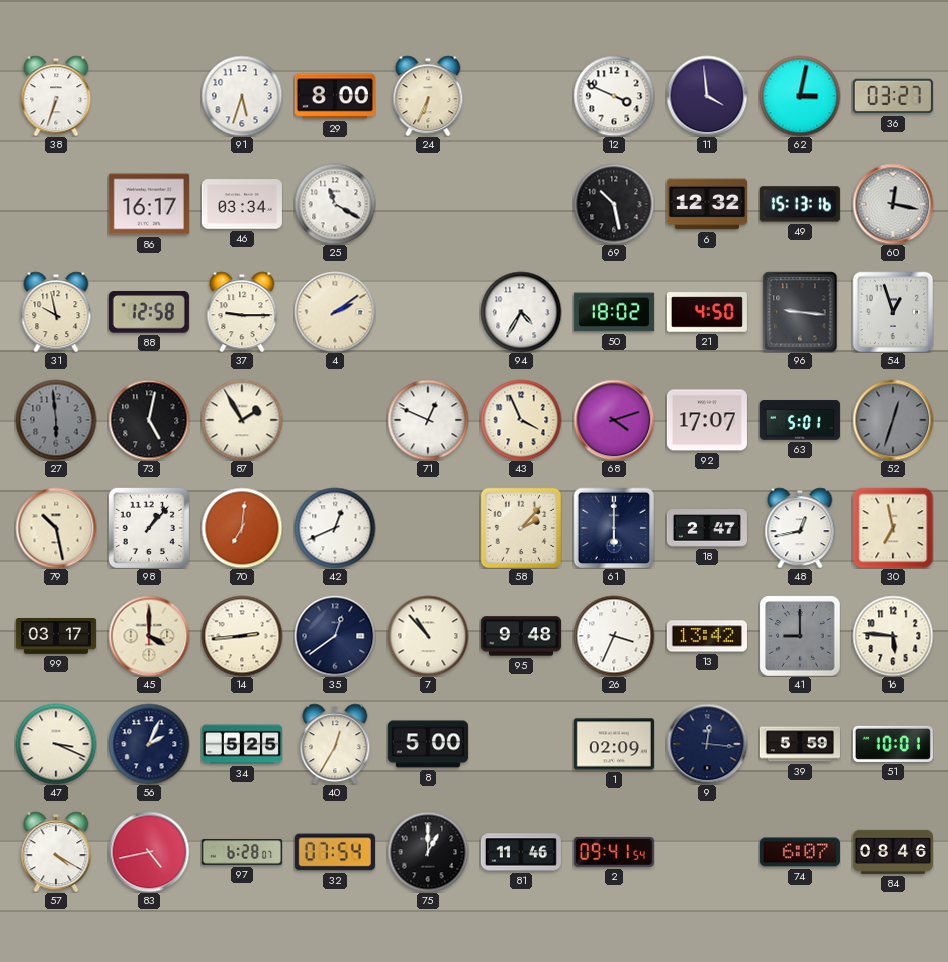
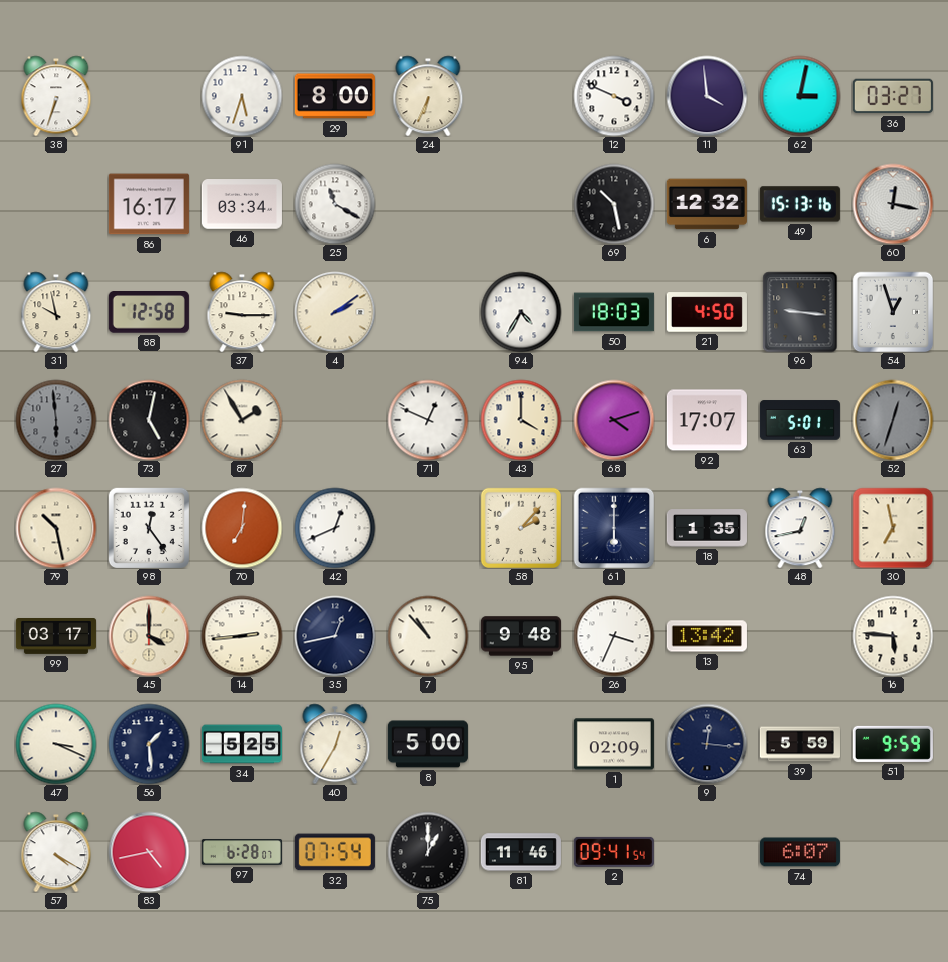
50: 18:02 -> 18:03
43: 3:56 -> 4:00
98: 1:07 -> 12:24
18: 2:47 -> 1:35
35: 12:39 -> 12:43
41: 9:00 -> none
56: 2:04 -> 1:29
51: 10:01 -> 9:59
84: 08:46 -> none
